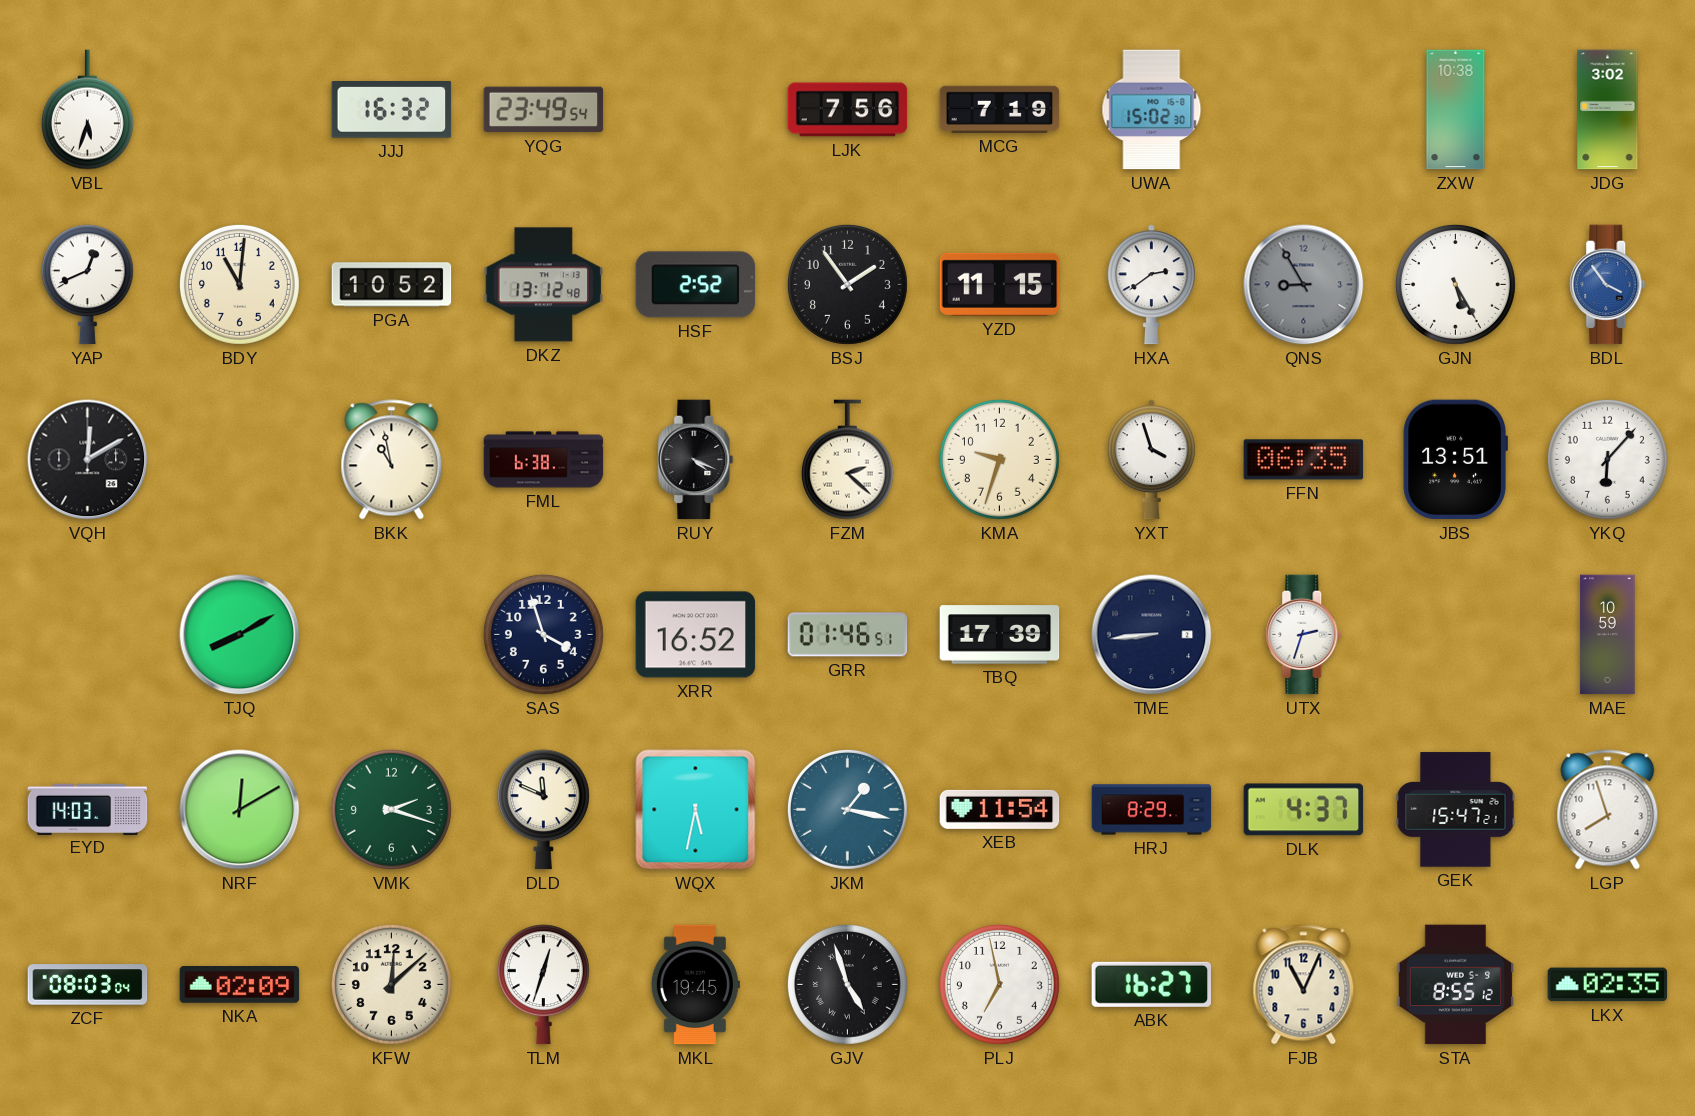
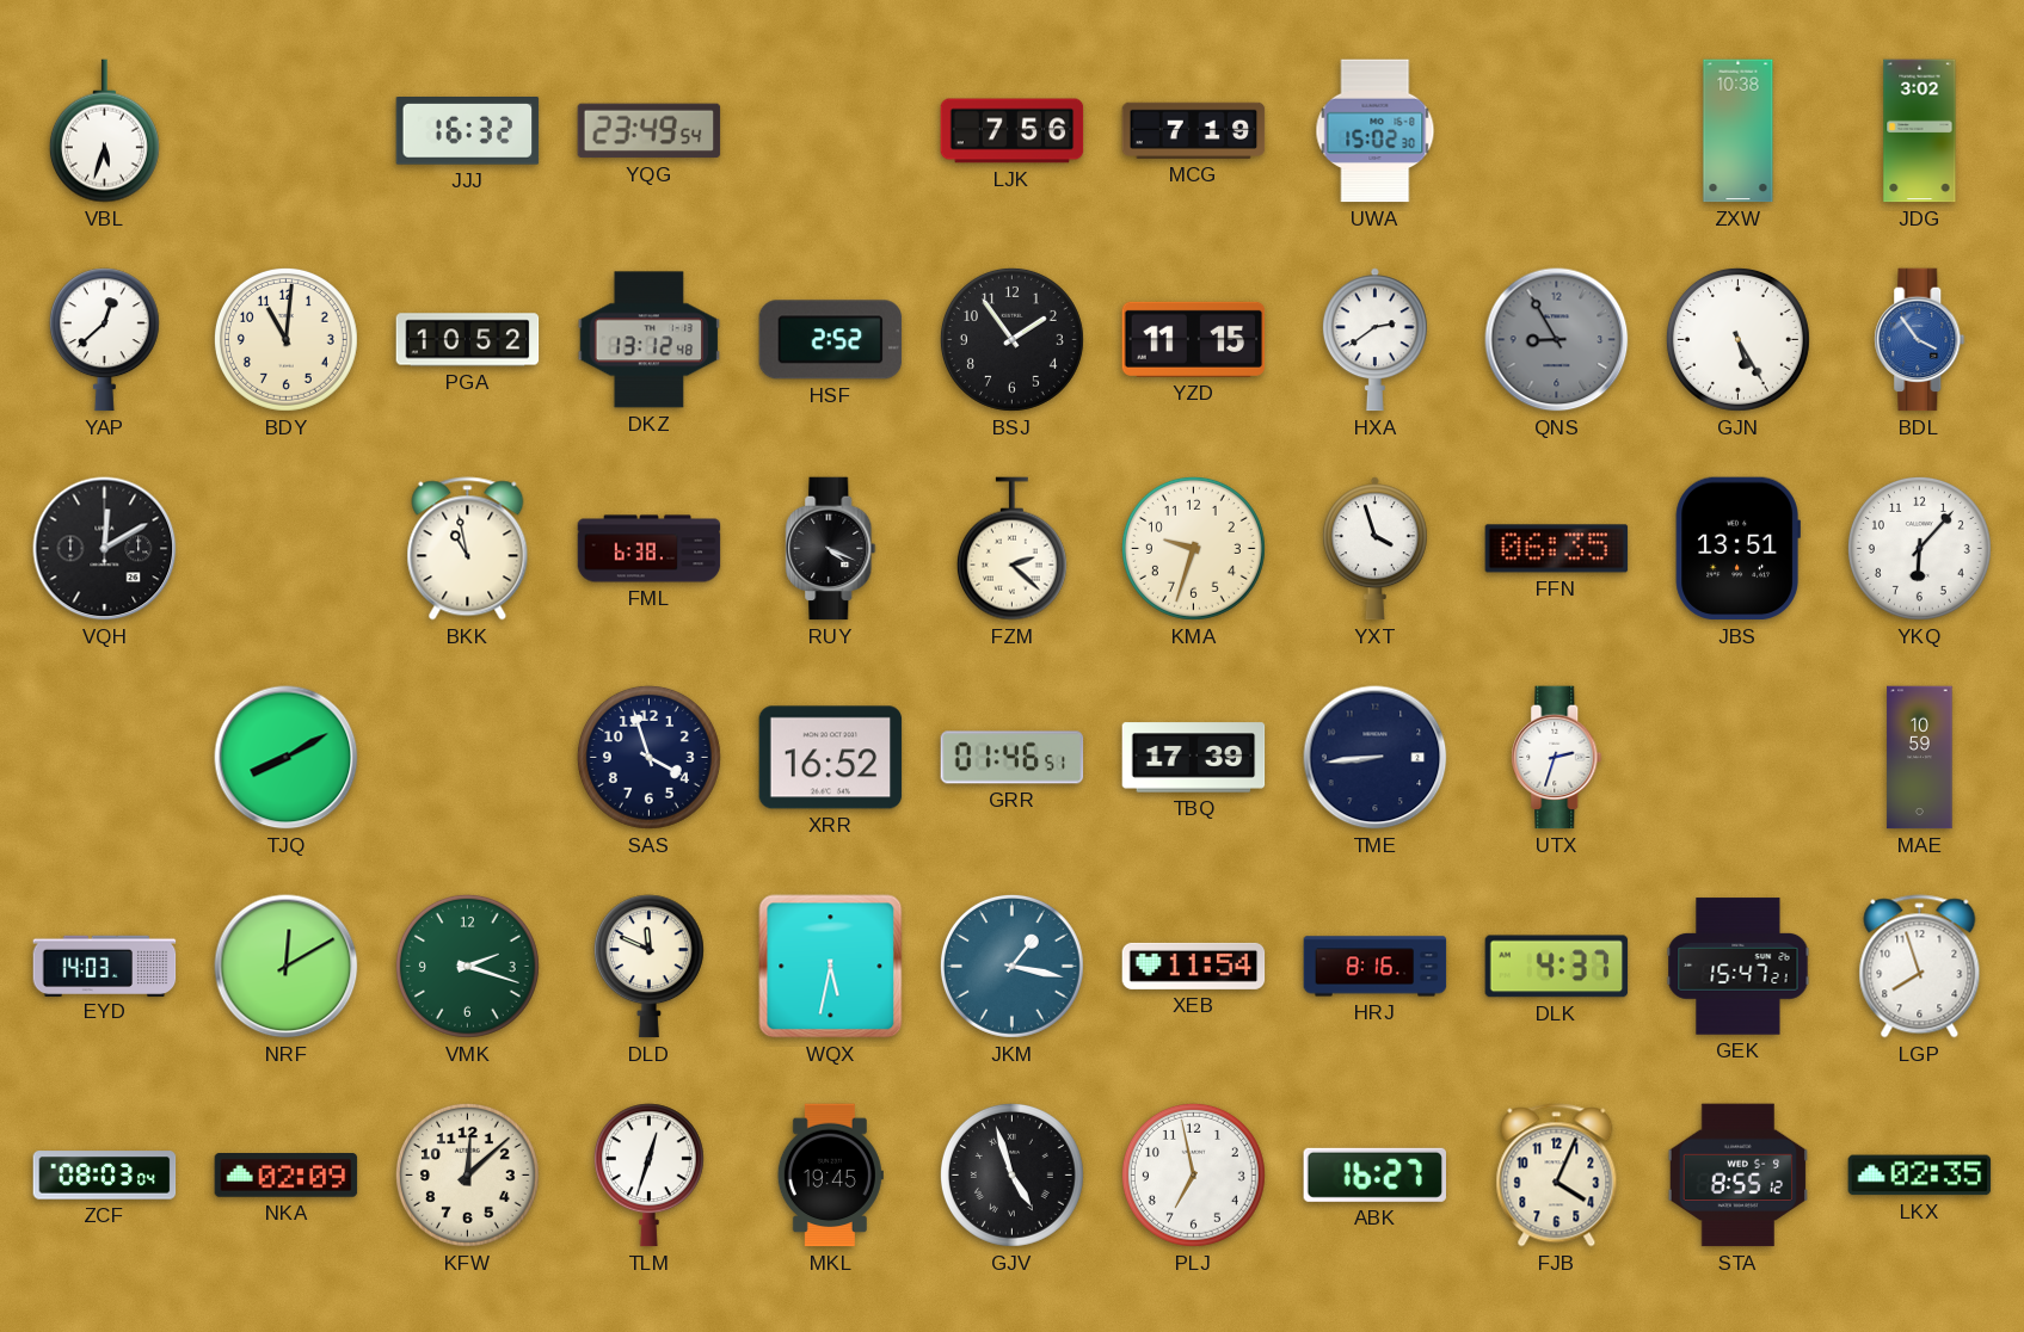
YAP: 12:41 -> 12:38
HRJ: 8:29 -> 8:16
FJB: 11:04 -> 4:04
